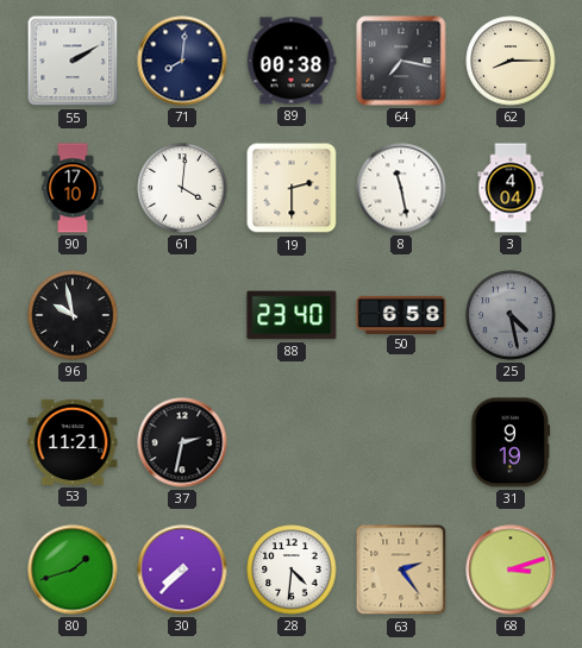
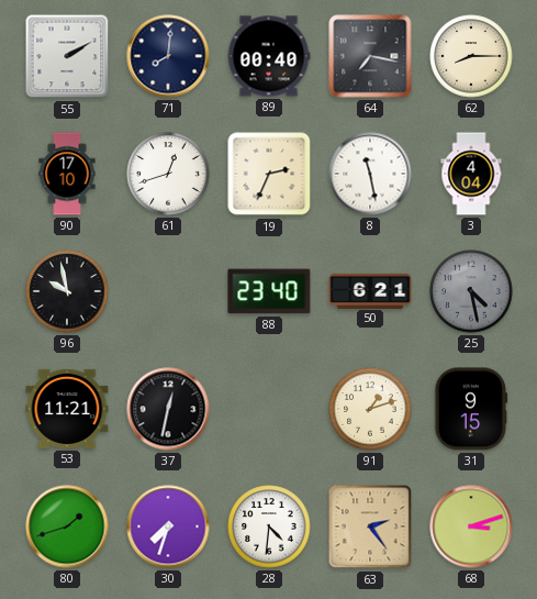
89: 00:38 -> 00:40
61: 4:01 -> 12:42
19: 2:30 -> 2:34
50: 6:58 -> 6:21
37: 2:32 -> 12:32
91: none -> 1:12
31: 9:19 -> 9:15
30: 7:37 -> 7:33
